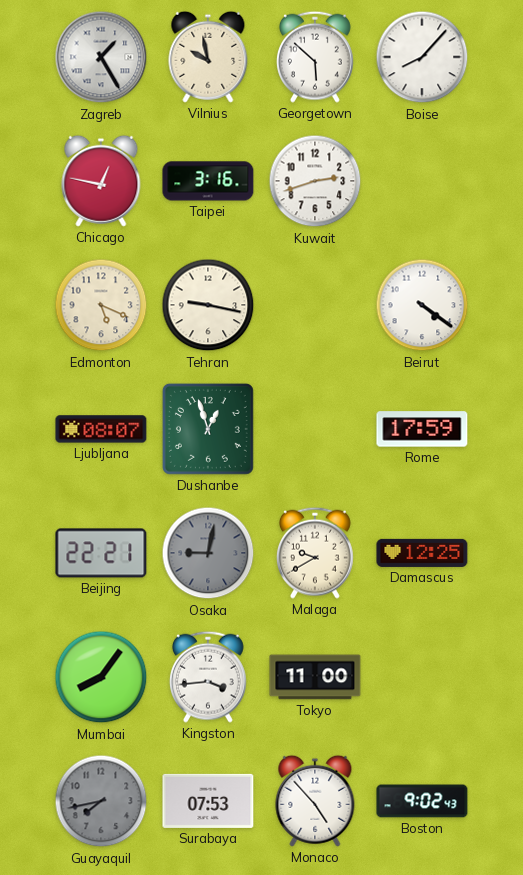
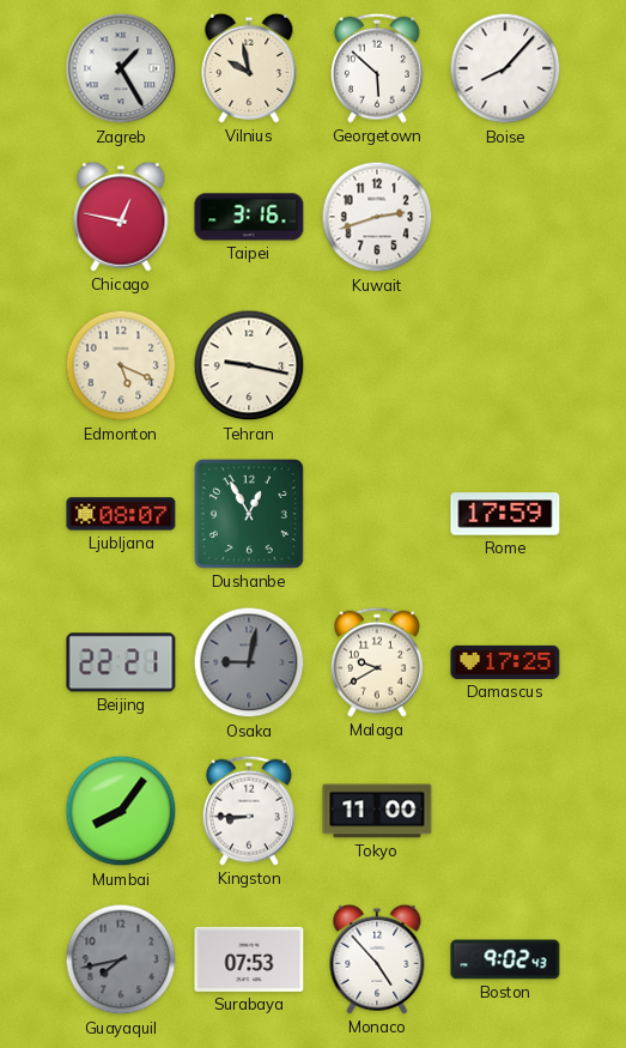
Beirut: 4:21 -> none
Dushanbe: 12:57 -> 12:55
Damascus: 12:25 -> 17:25
Kingston: 3:44 -> 8:45
